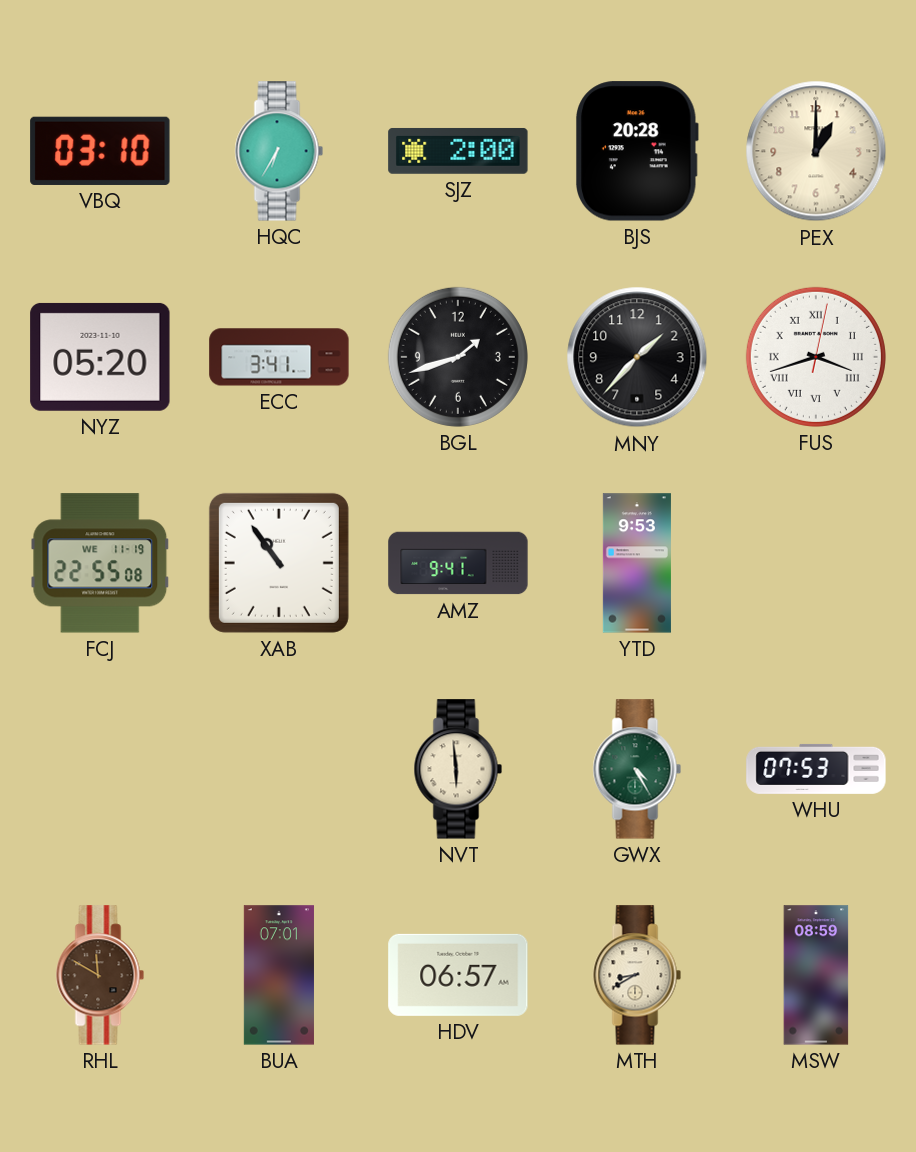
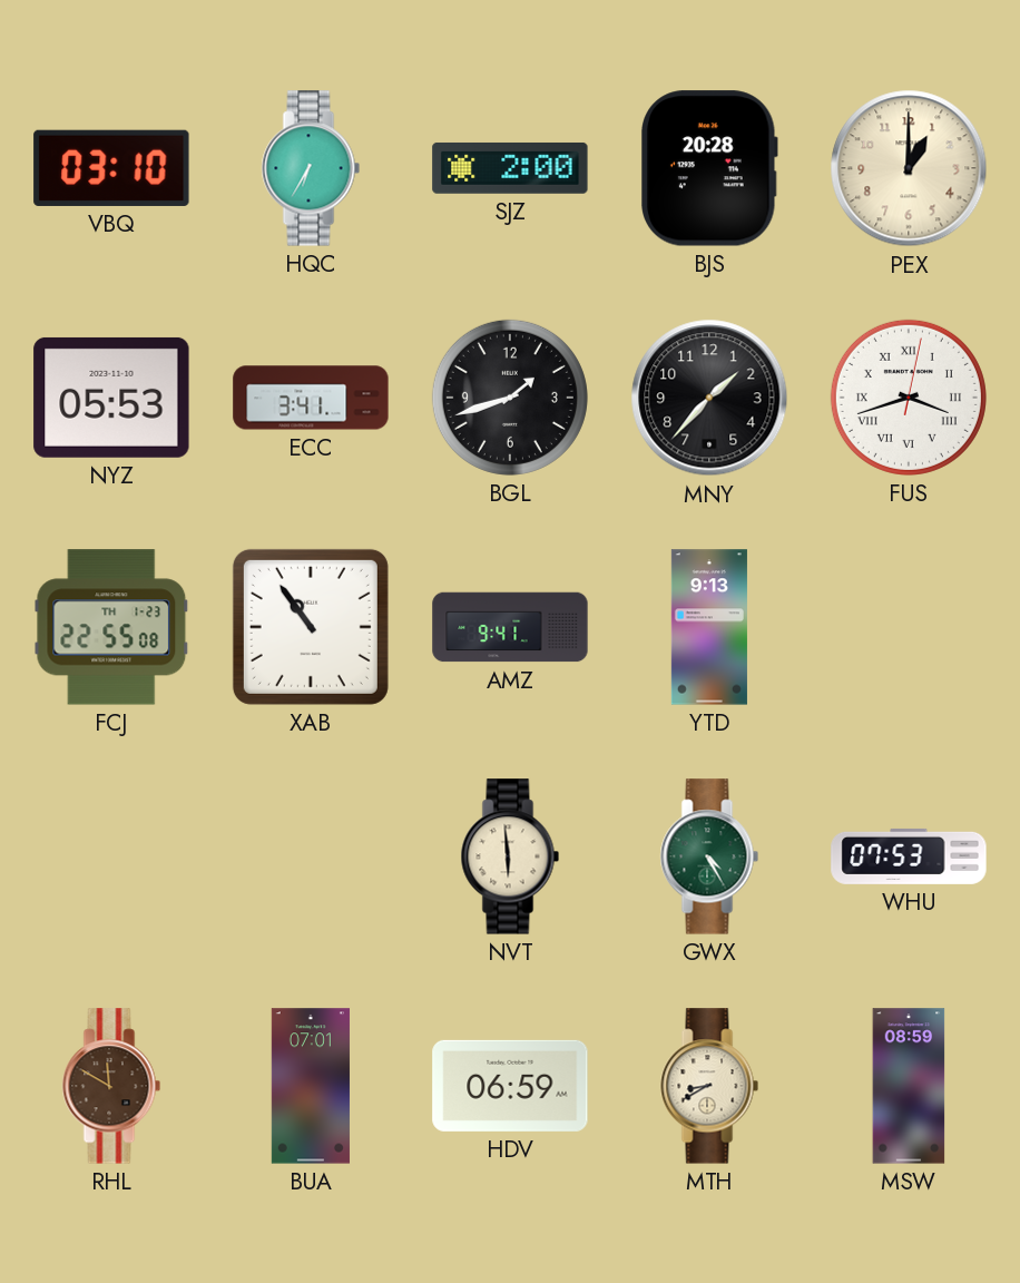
NYZ: 05:20 -> 05:53
FCJ date: WE 11-19 -> TH 1-23
YTD: 9:53 -> 9:13
HDV: 06:57 -> 06:59
